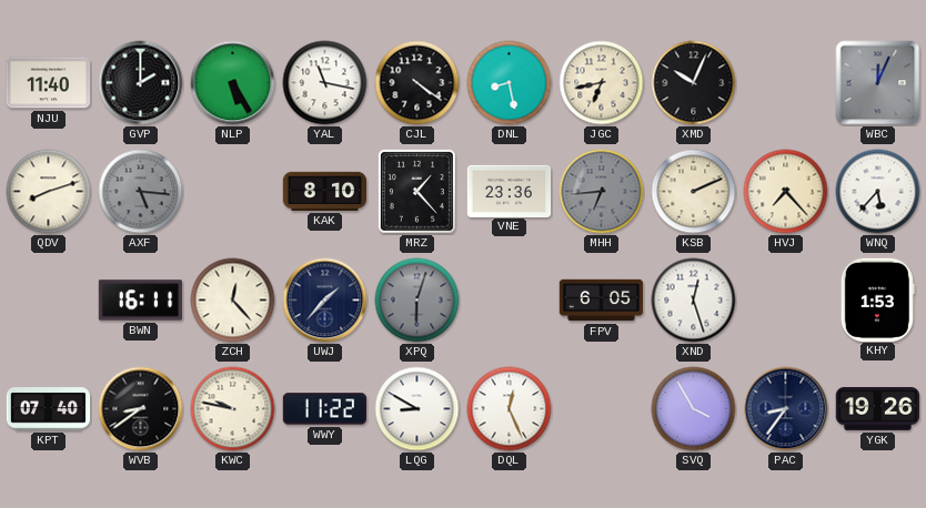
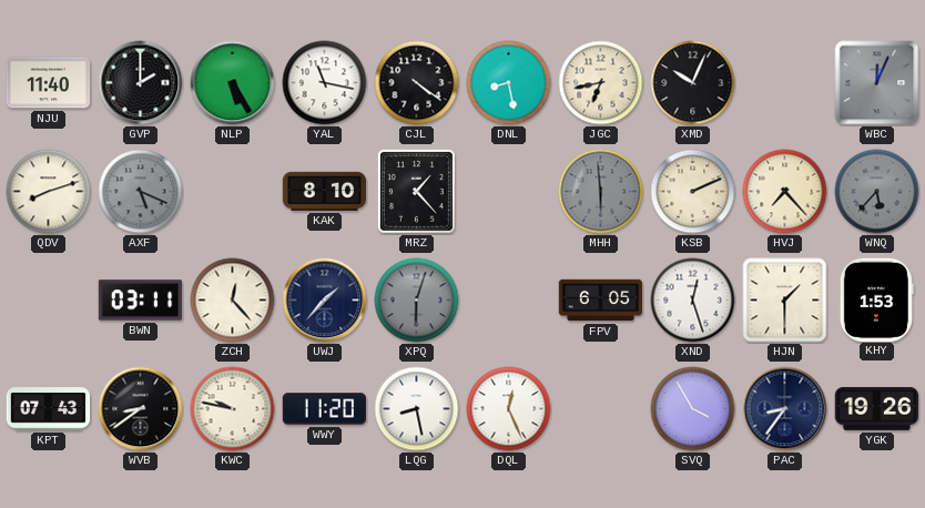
AXF: 5:16 -> 5:19
VNE: 23:36 -> none
MHH: 6:44 -> 5:59
WNQ dial: white -> grey
BWN: 16:11 -> 03:11
HJN: none -> 1:30
KPT: 07:40 -> 07:43
WWY: 11:22 -> 11:20
LQG: 8:50 -> 8:28
